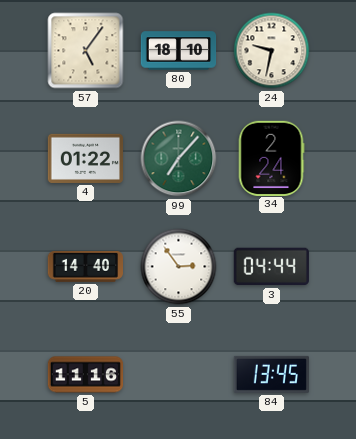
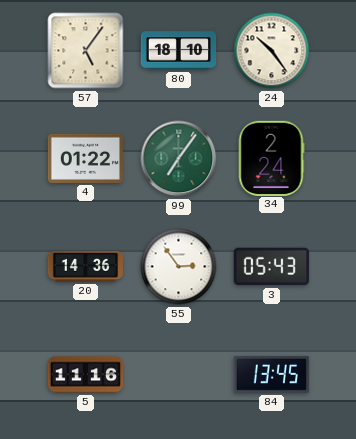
24: 9:32 -> 10:24
99: 7:07 -> 7:06
20: 14:40 -> 14:36
3: 04:44 -> 05:43
